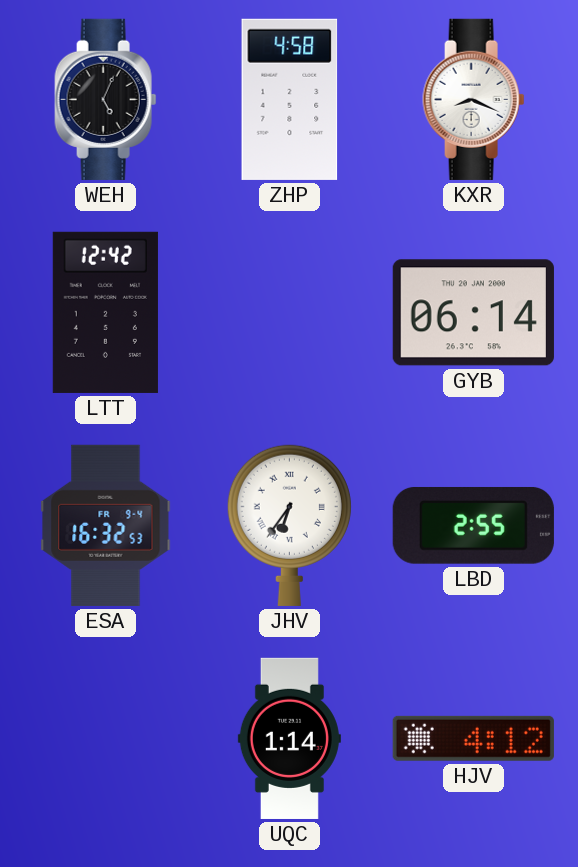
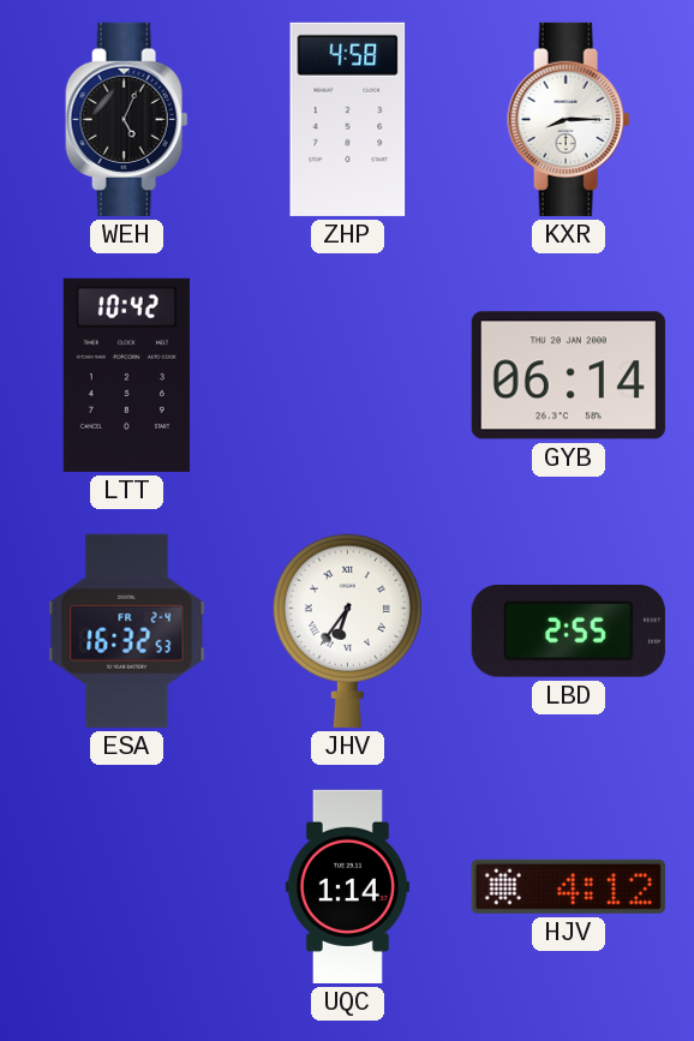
KXR: 8:19 -> 8:15
LTT: 12:42 -> 10:42
ESA date: FR 9-4 -> FR 2-4
